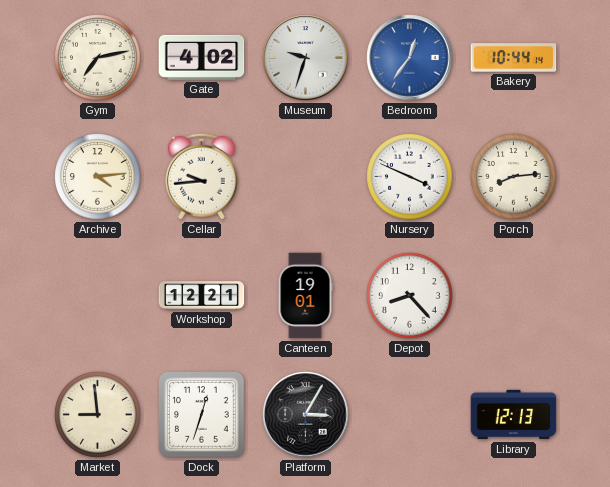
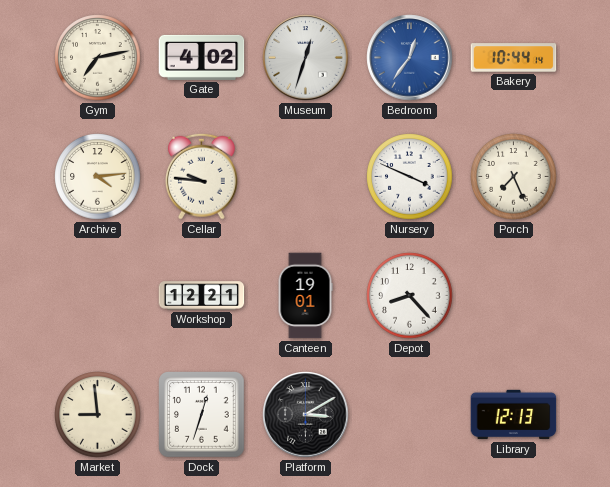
Museum: 9:33 -> 12:33
Cellar: 9:44 -> 9:46
Porch: 8:14 -> 7:26
Platform: 3:05 -> 3:10
